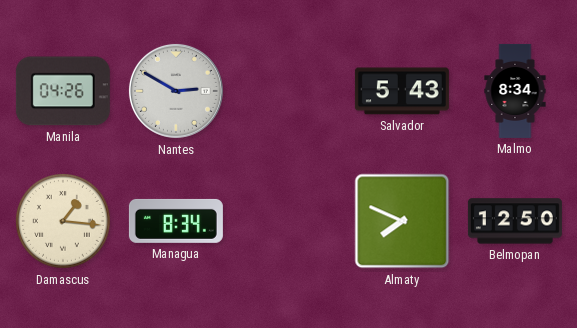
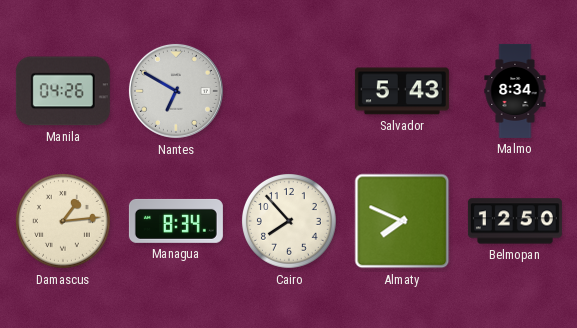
Nantes: 2:50 -> 6:50
Damascus: 1:16 -> 1:14
Cairo: none -> 7:53
